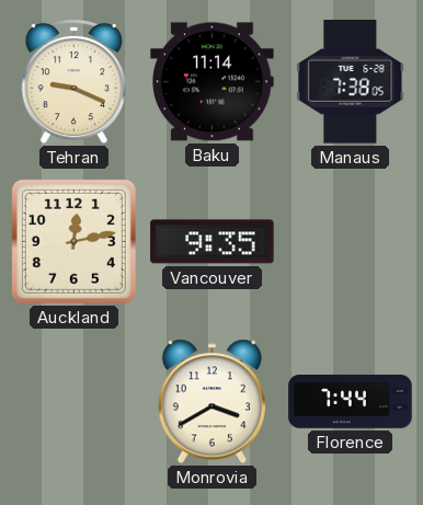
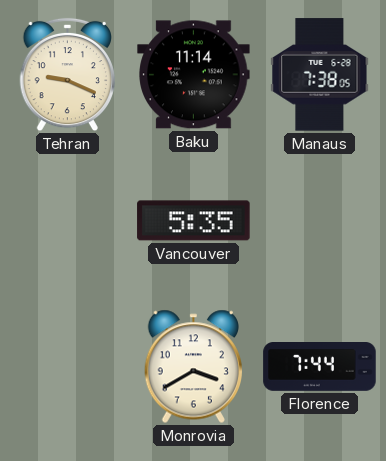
Auckland: 12:13 -> none
Vancouver: 9:35 -> 5:35
